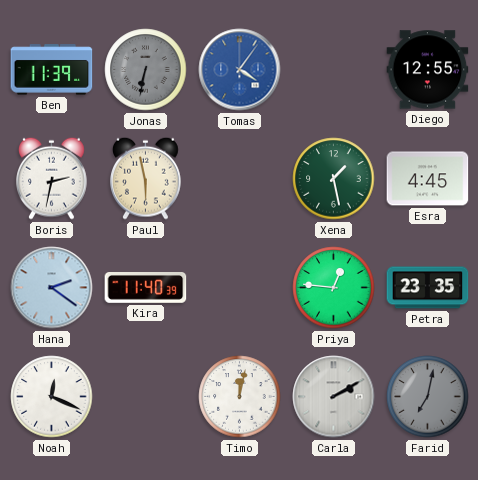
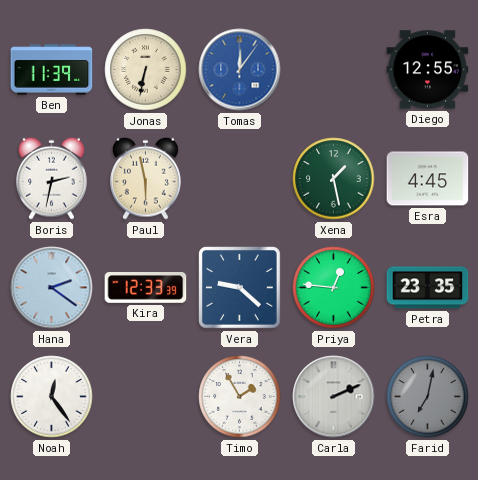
Jonas dial: grey -> cream
Tomas: 4:06 -> 12:06
Kira: 11:40 -> 12:33
Vera: none -> 9:22
Noah: 12:19 -> 12:24
Timo: 12:02 -> 1:55
Carla: 2:10 -> 2:11
